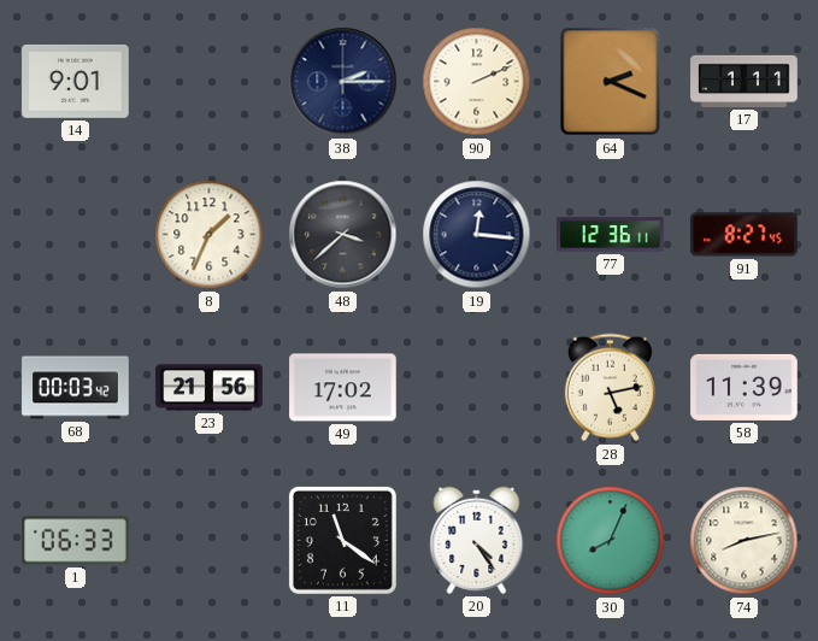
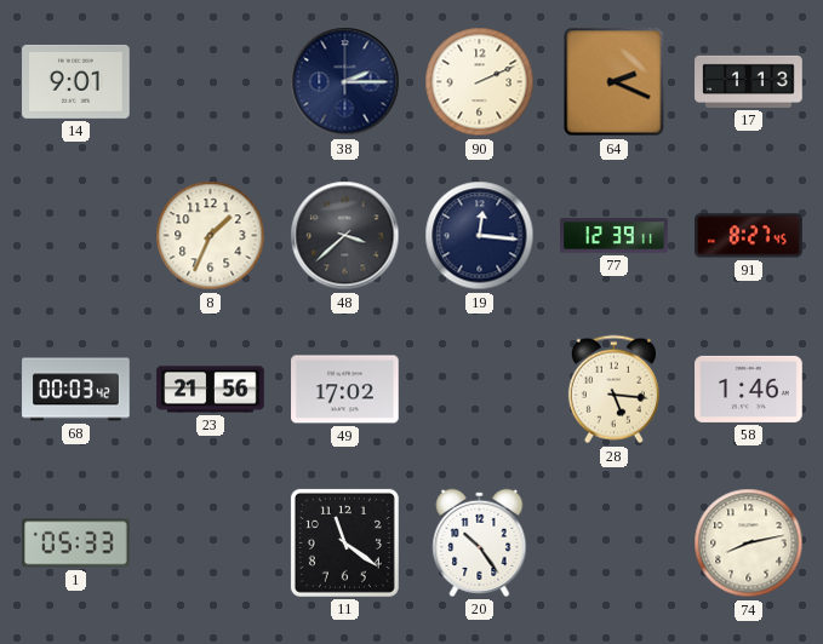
17: 1:11 -> 1:13
77: 12:36 -> 12:39
28: 5:13 -> 5:16
58: 11:39 -> 1:46
1: 06:33 -> 05:33
20: 4:24 -> 10:24
30: 8:04 -> none
